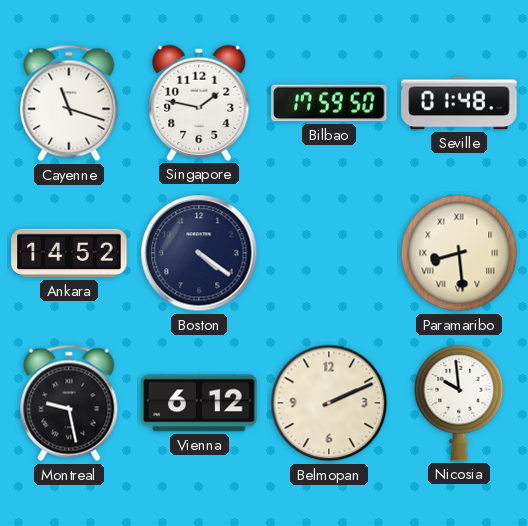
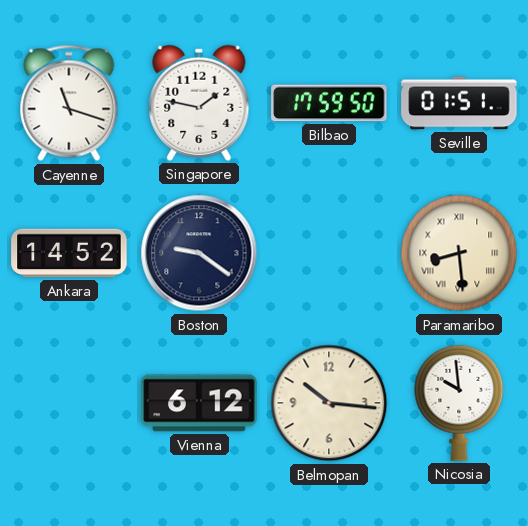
Seville: 01:48 -> 01:51
Boston: 4:21 -> 9:21
Montreal: 9:28 -> none
Belmopan: 2:11 -> 10:16
